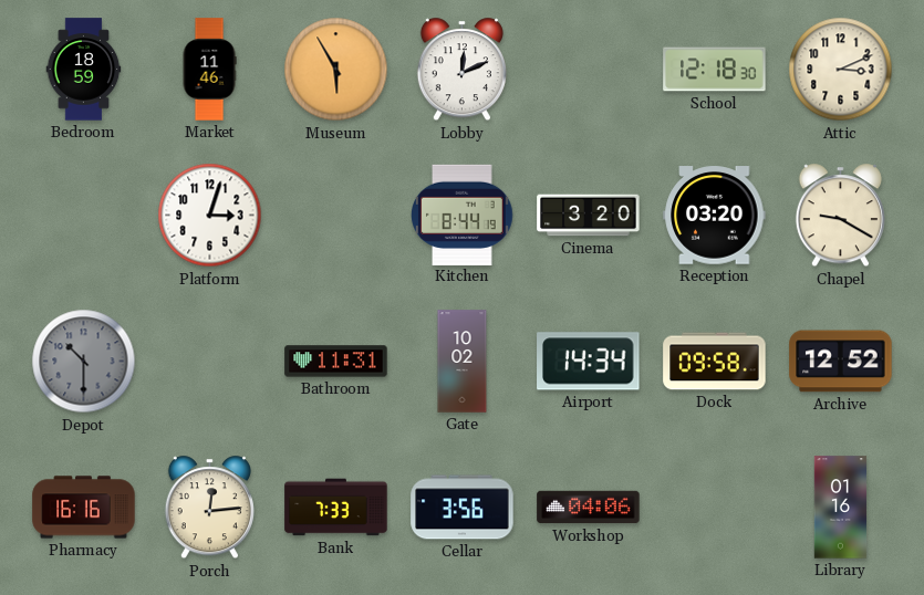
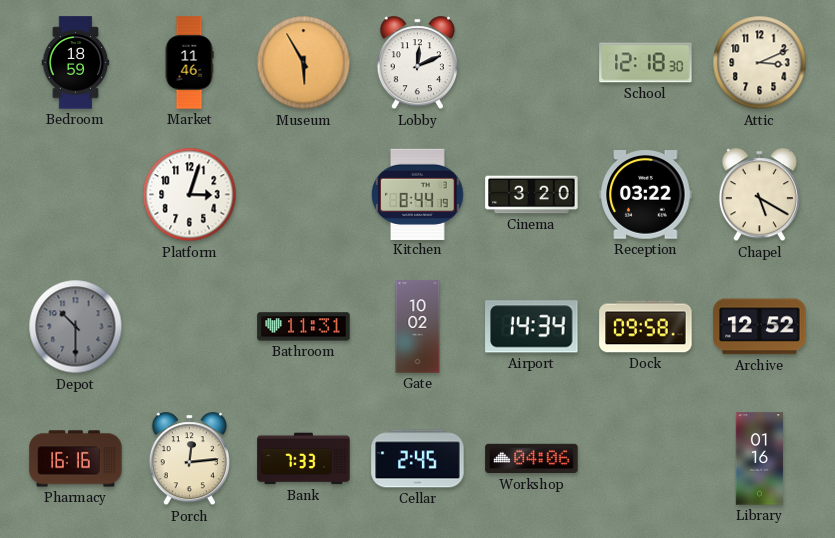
Reception: 03:20 -> 03:22
Chapel: 9:20 -> 5:20
Cellar: 3:56 -> 2:45
